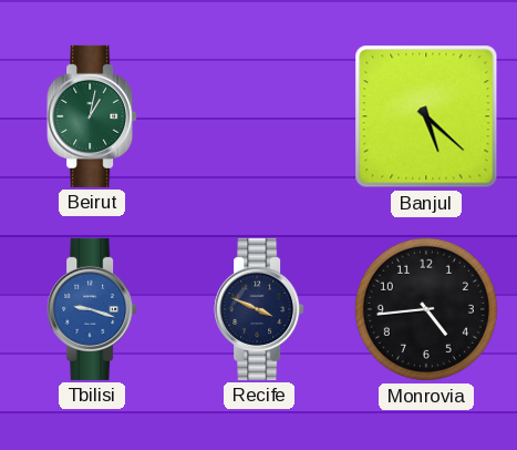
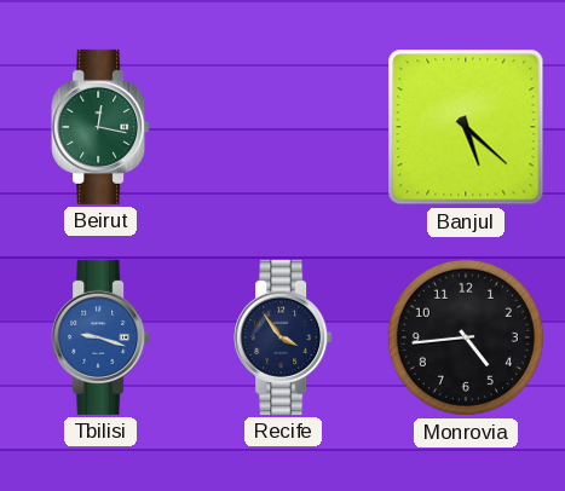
Beirut: 1:02 -> 12:17
Recife: 3:49 -> 3:54
